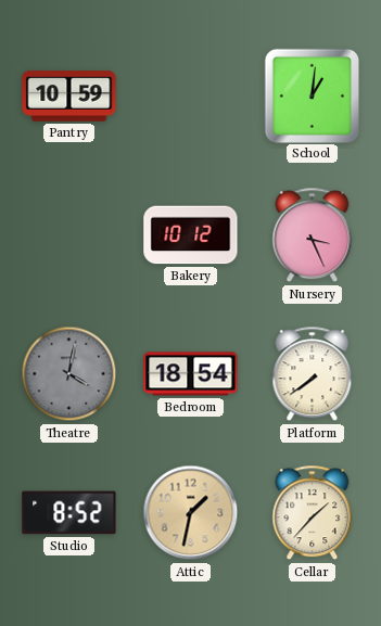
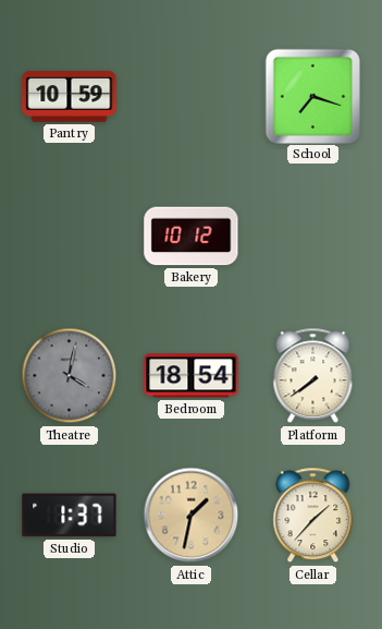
School: 1:01 -> 7:18
Nursery: 3:26 -> none
Studio: 8:52 -> 1:37
